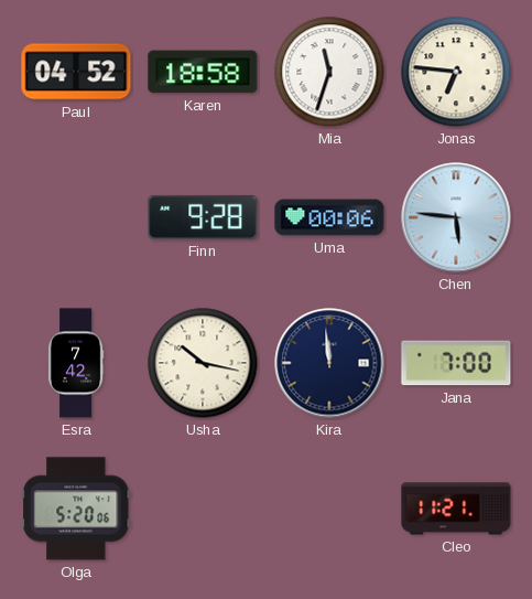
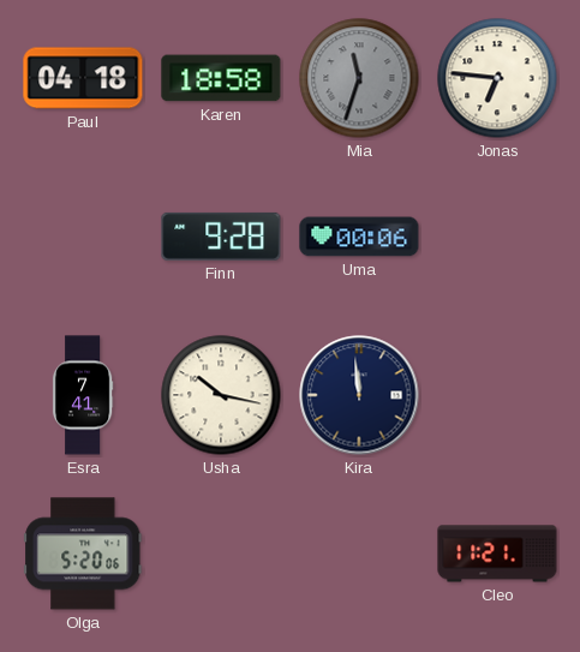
Paul: 04:52 -> 04:18
Mia dial: white -> grey
Chen: 5:46 -> none
Esra: 7:42 -> 7:41
Jana: 7:00 -> none
